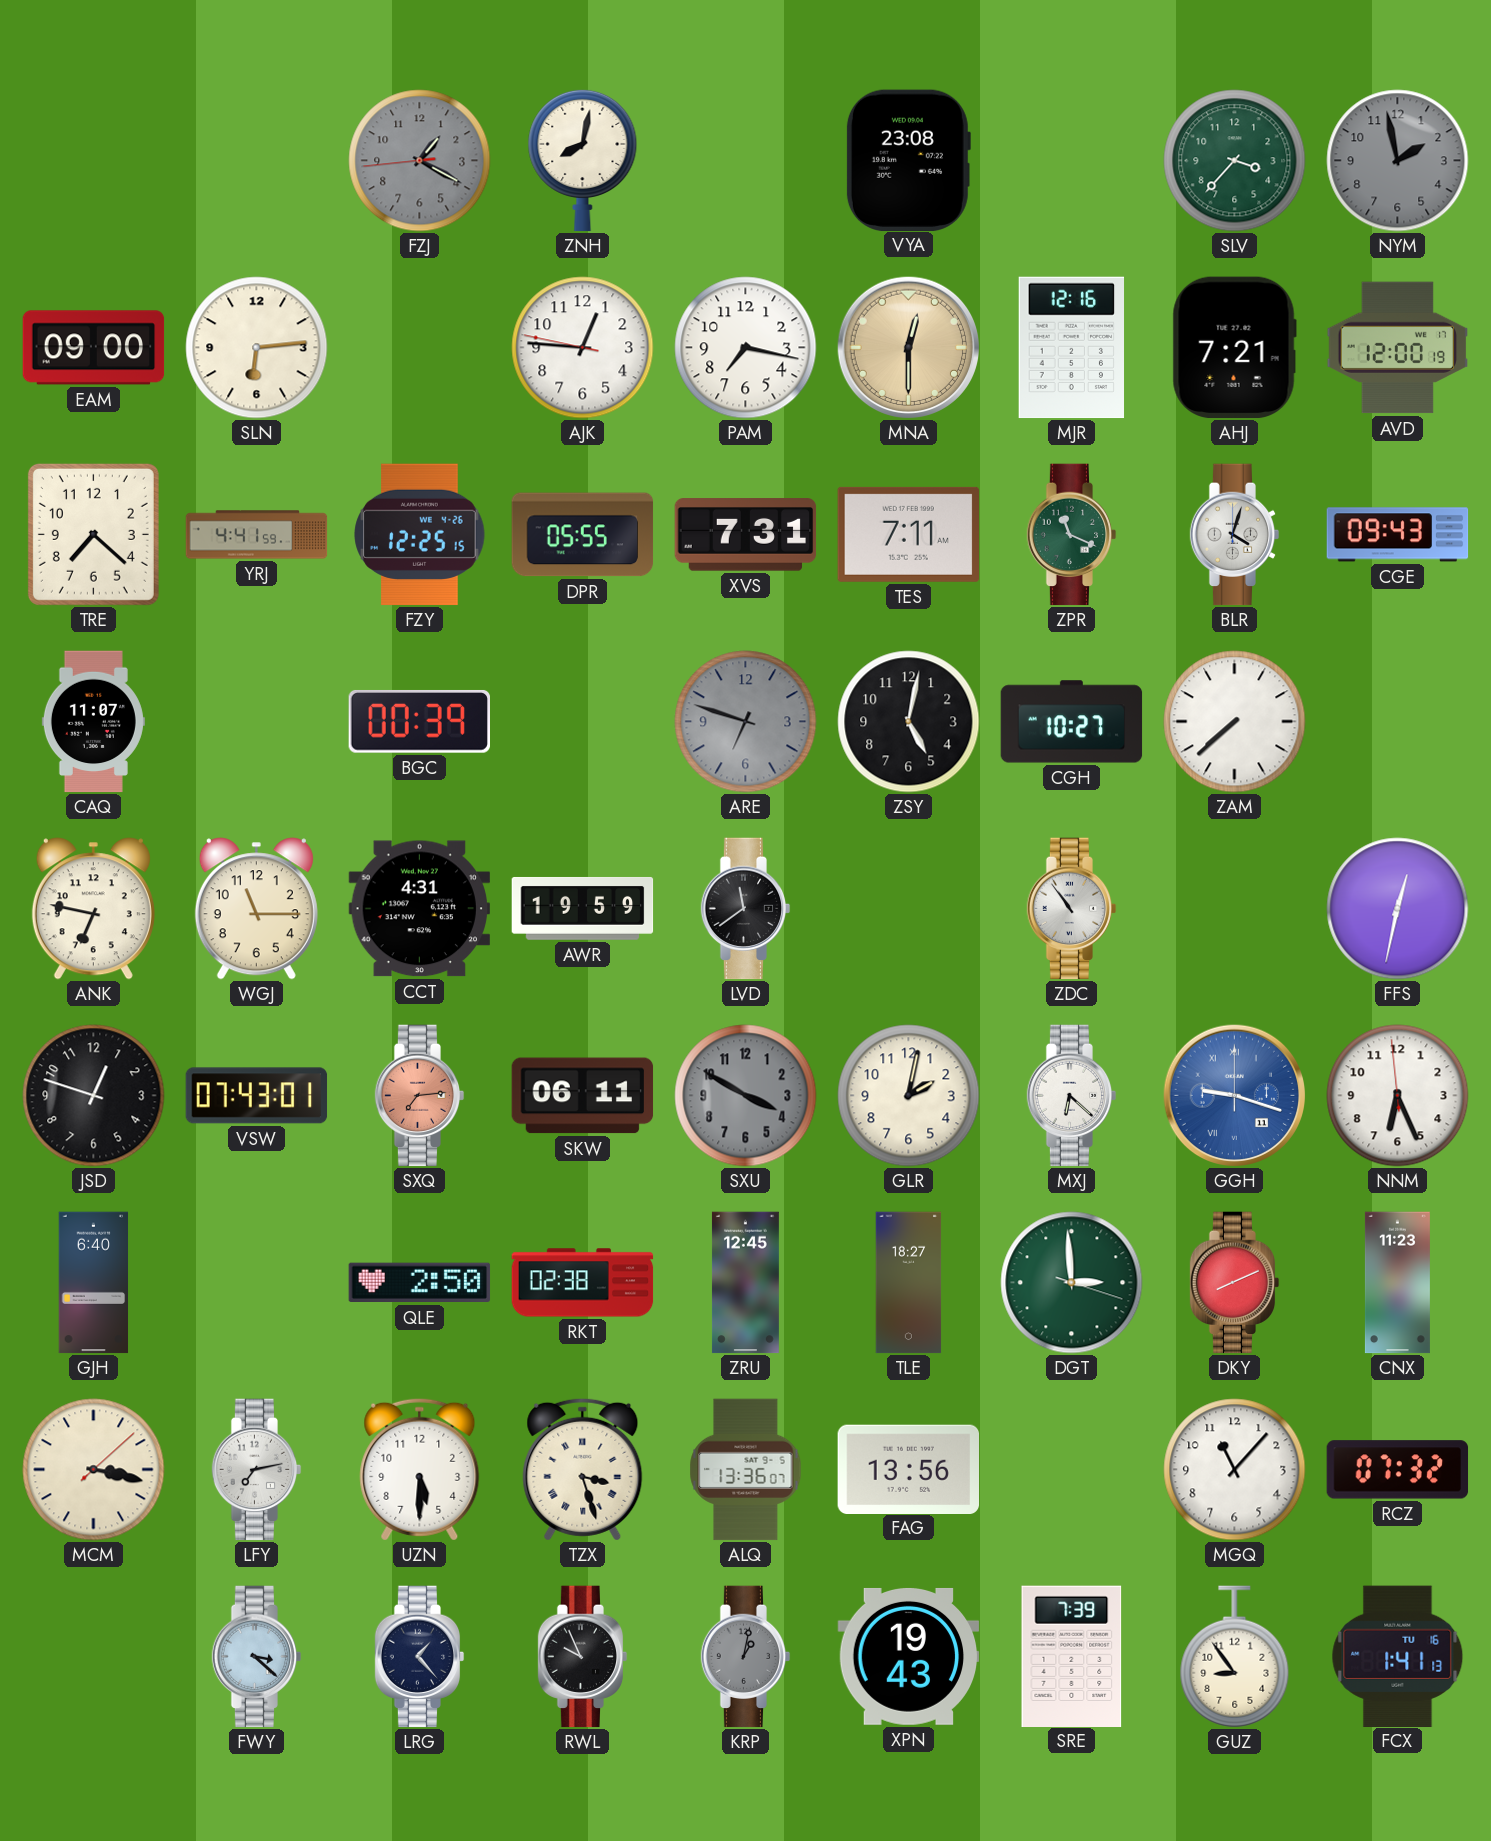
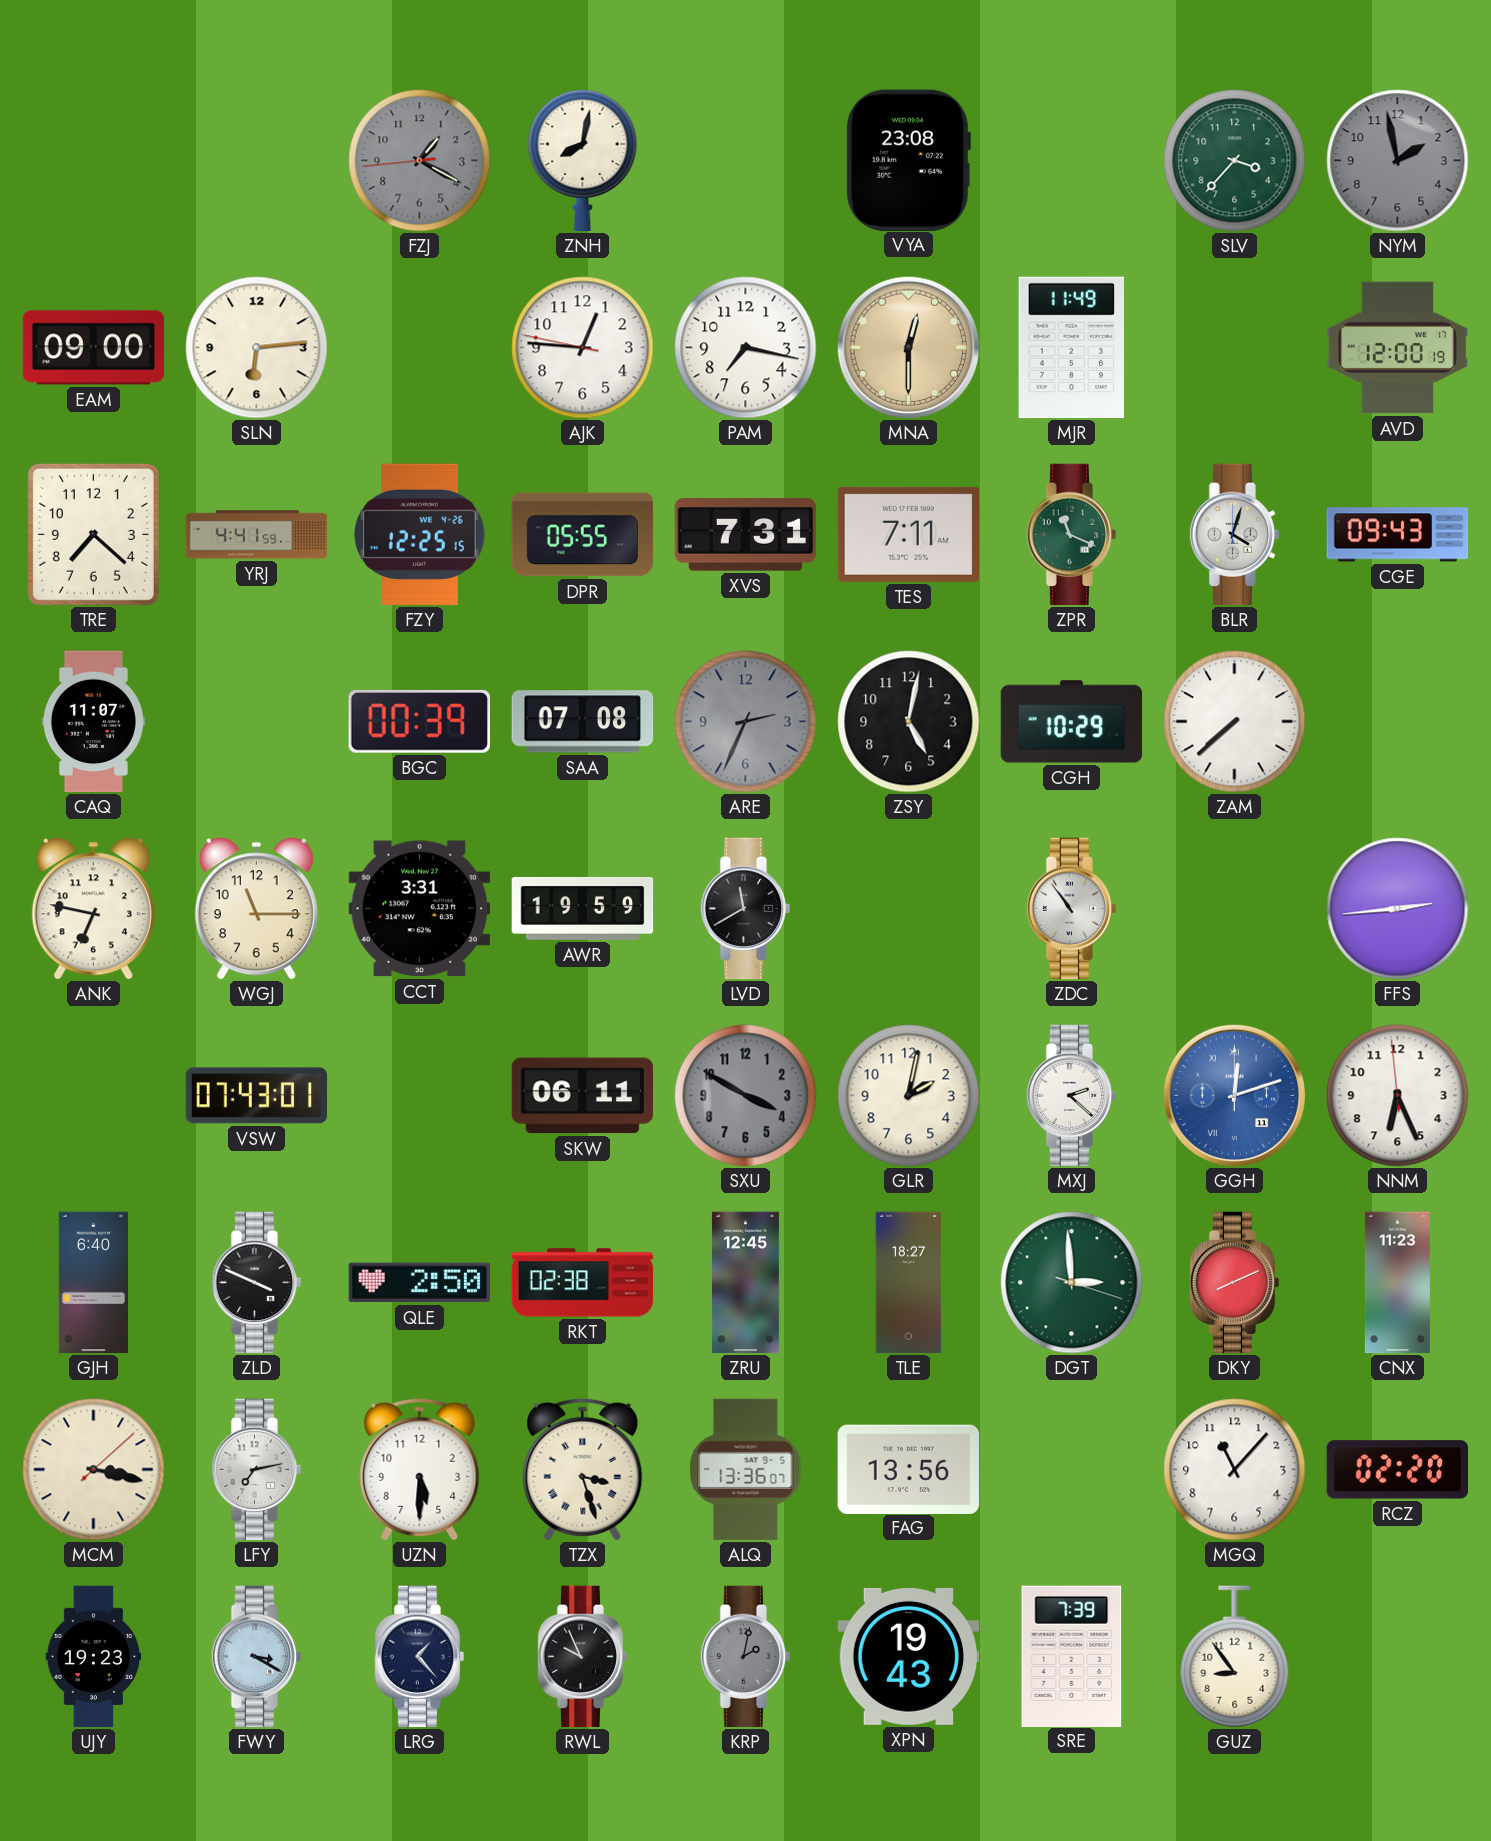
MJR: 12:16 -> 11:49
AHJ: 7:21 -> none
SAA: none -> 07:08
ARE: 6:48 -> 2:34
CGH: 10:27 -> 10:29
CCT: 4:31 -> 3:31
LVD: 11:39 -> 11:40
FFS: 12:32 -> 2:44
JSD: 12:48 -> none
SXQ: 7:14 -> none
MXJ: 6:22 -> 2:22
GGH: 9:18 -> 12:12
ZLD: none -> 3:49
RCZ: 07:32 -> 02:20
UJY: none -> 19:23
FWY: 3:22 -> 3:20
KRP: 1:02 -> 2:02
FCX: 1:41 -> none
